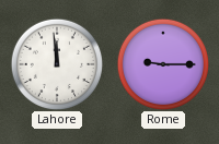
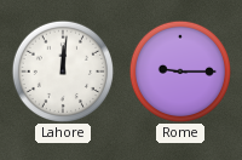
Lahore: 11:59 -> 12:01
